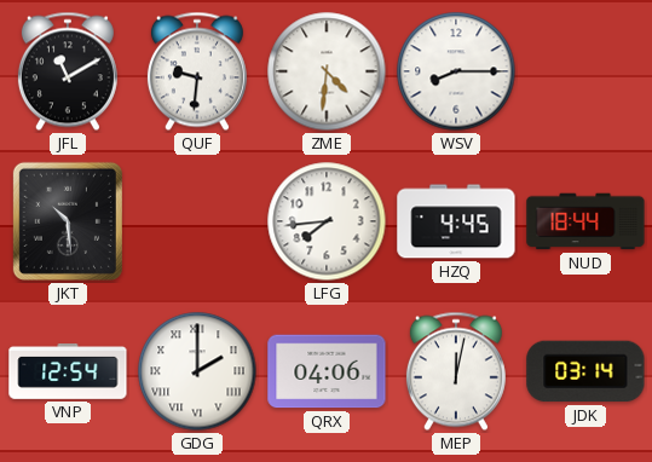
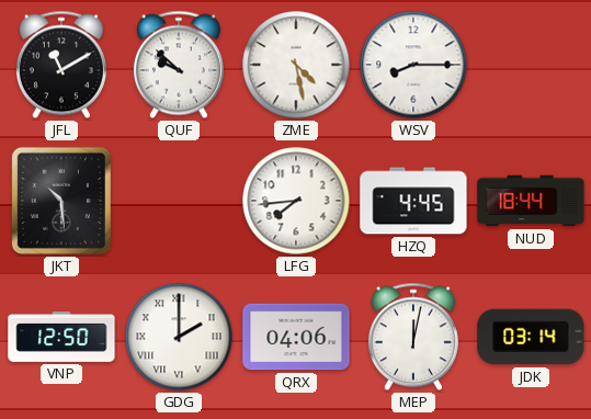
QUF: 9:31 -> 9:52
ZME: 4:31 -> 4:28
VNP: 12:54 -> 12:50
